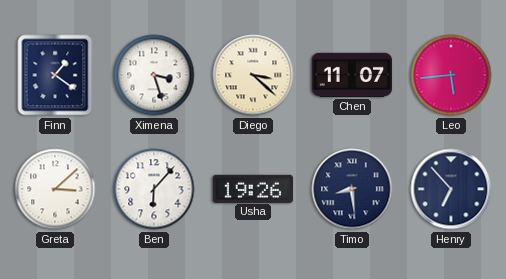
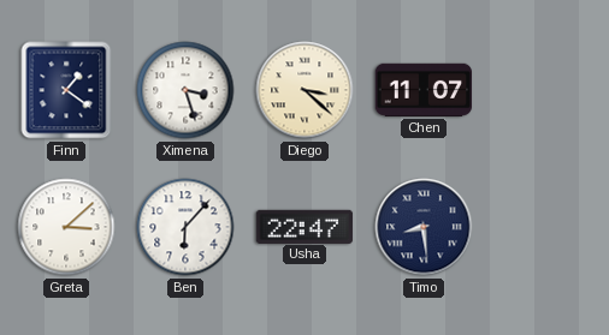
Leo: 5:44 -> none
Usha: 19:26 -> 22:47
Henry: 6:53 -> none
